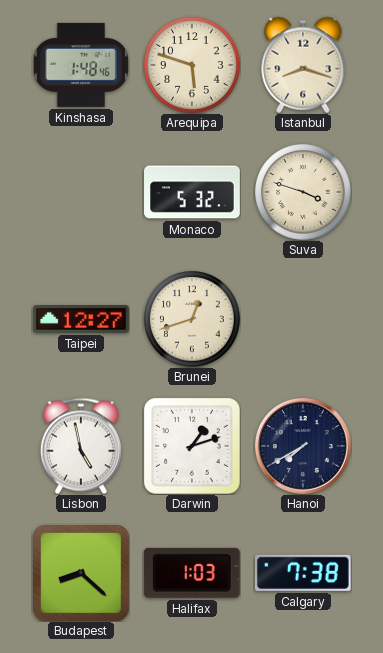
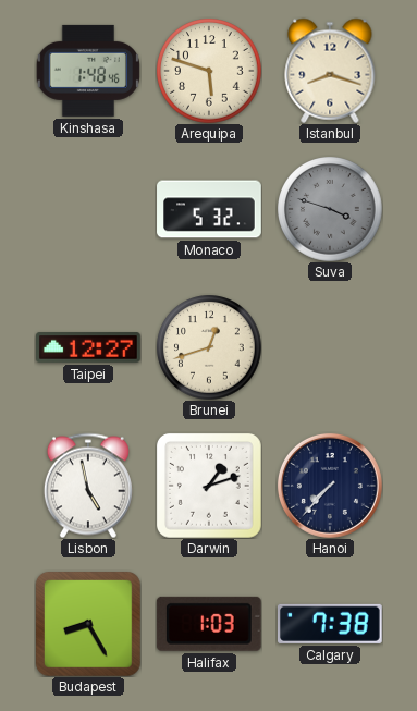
Suva dial: cream -> grey
Hanoi: 7:40 -> 7:37
Budapest: 8:22 -> 8:25
